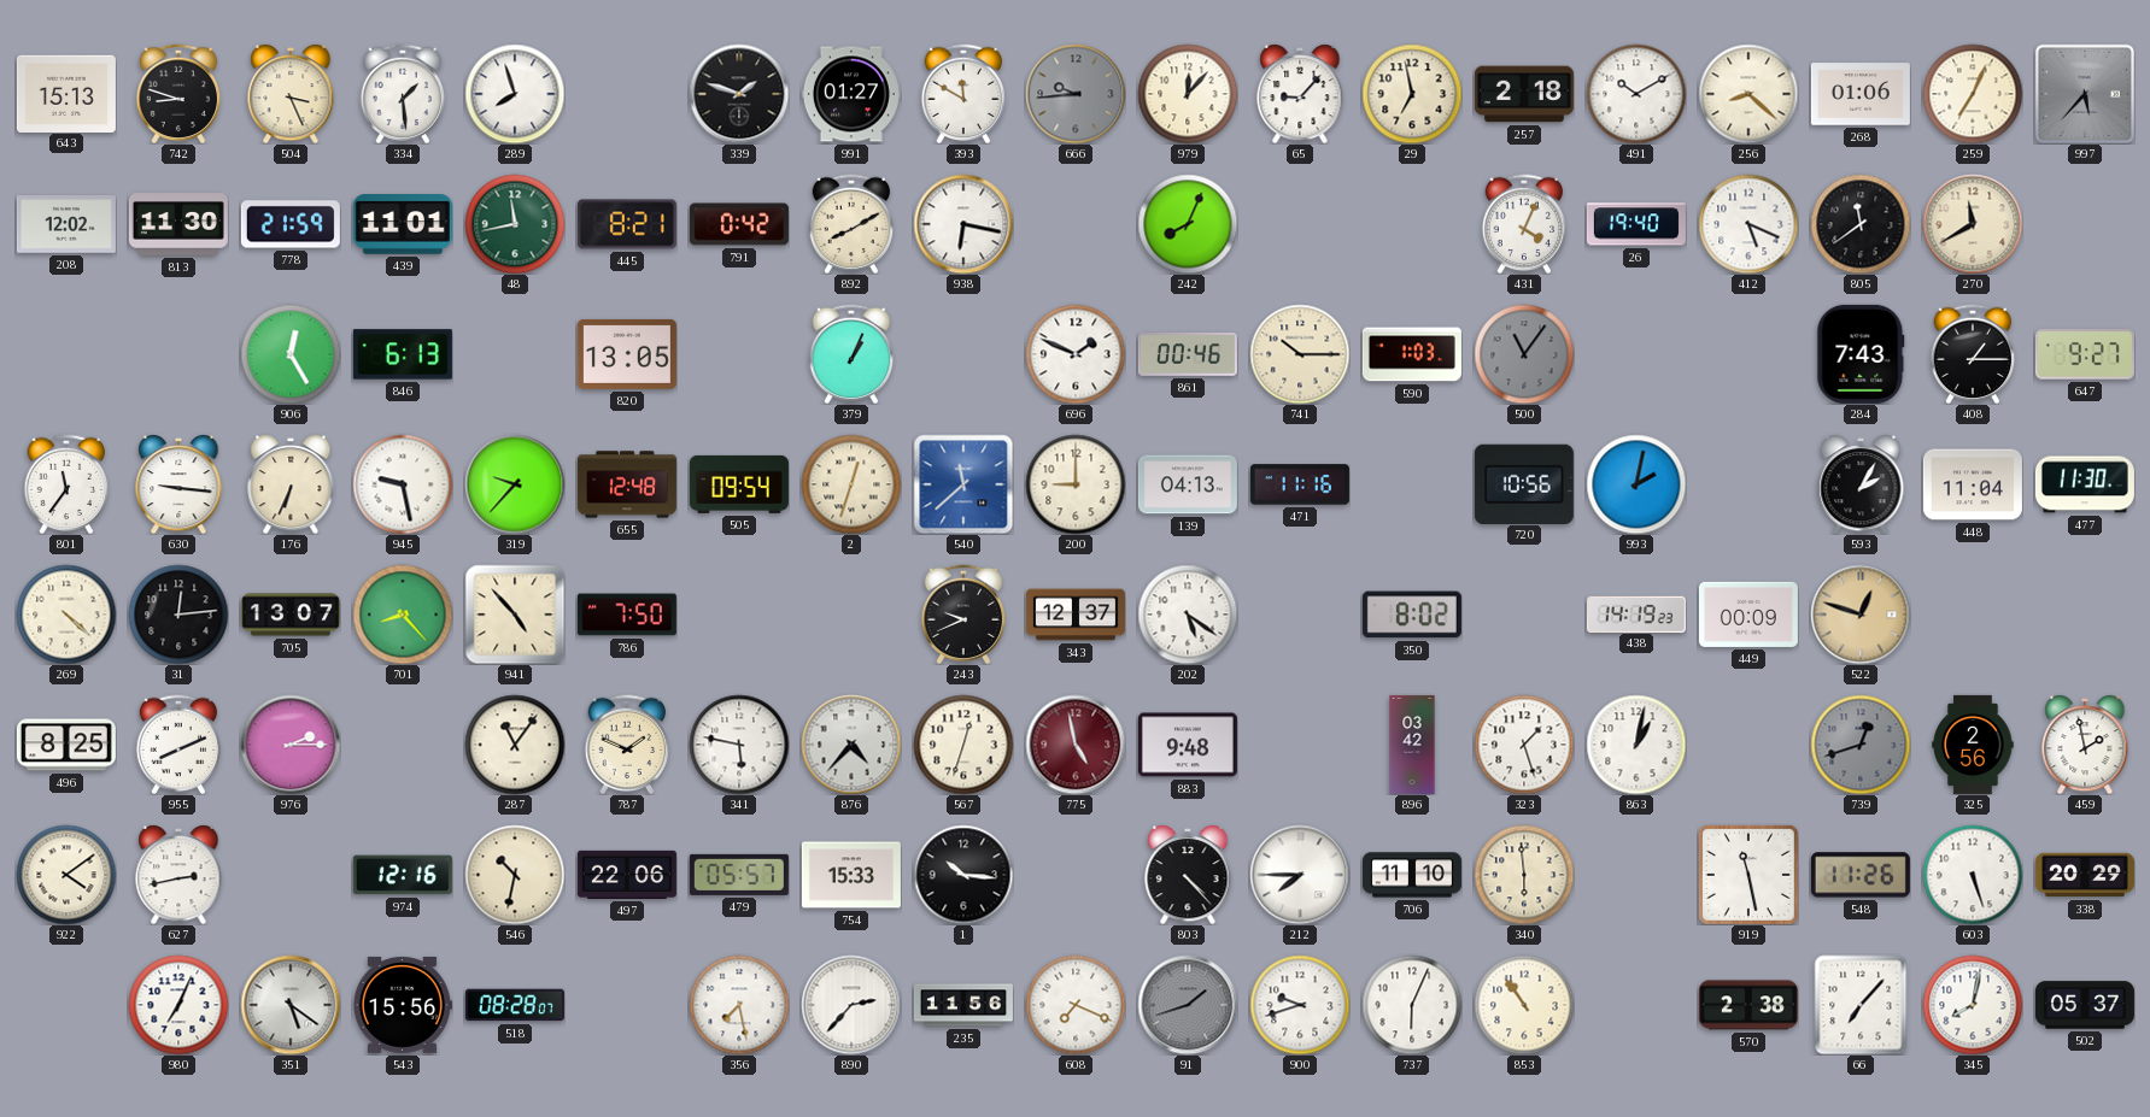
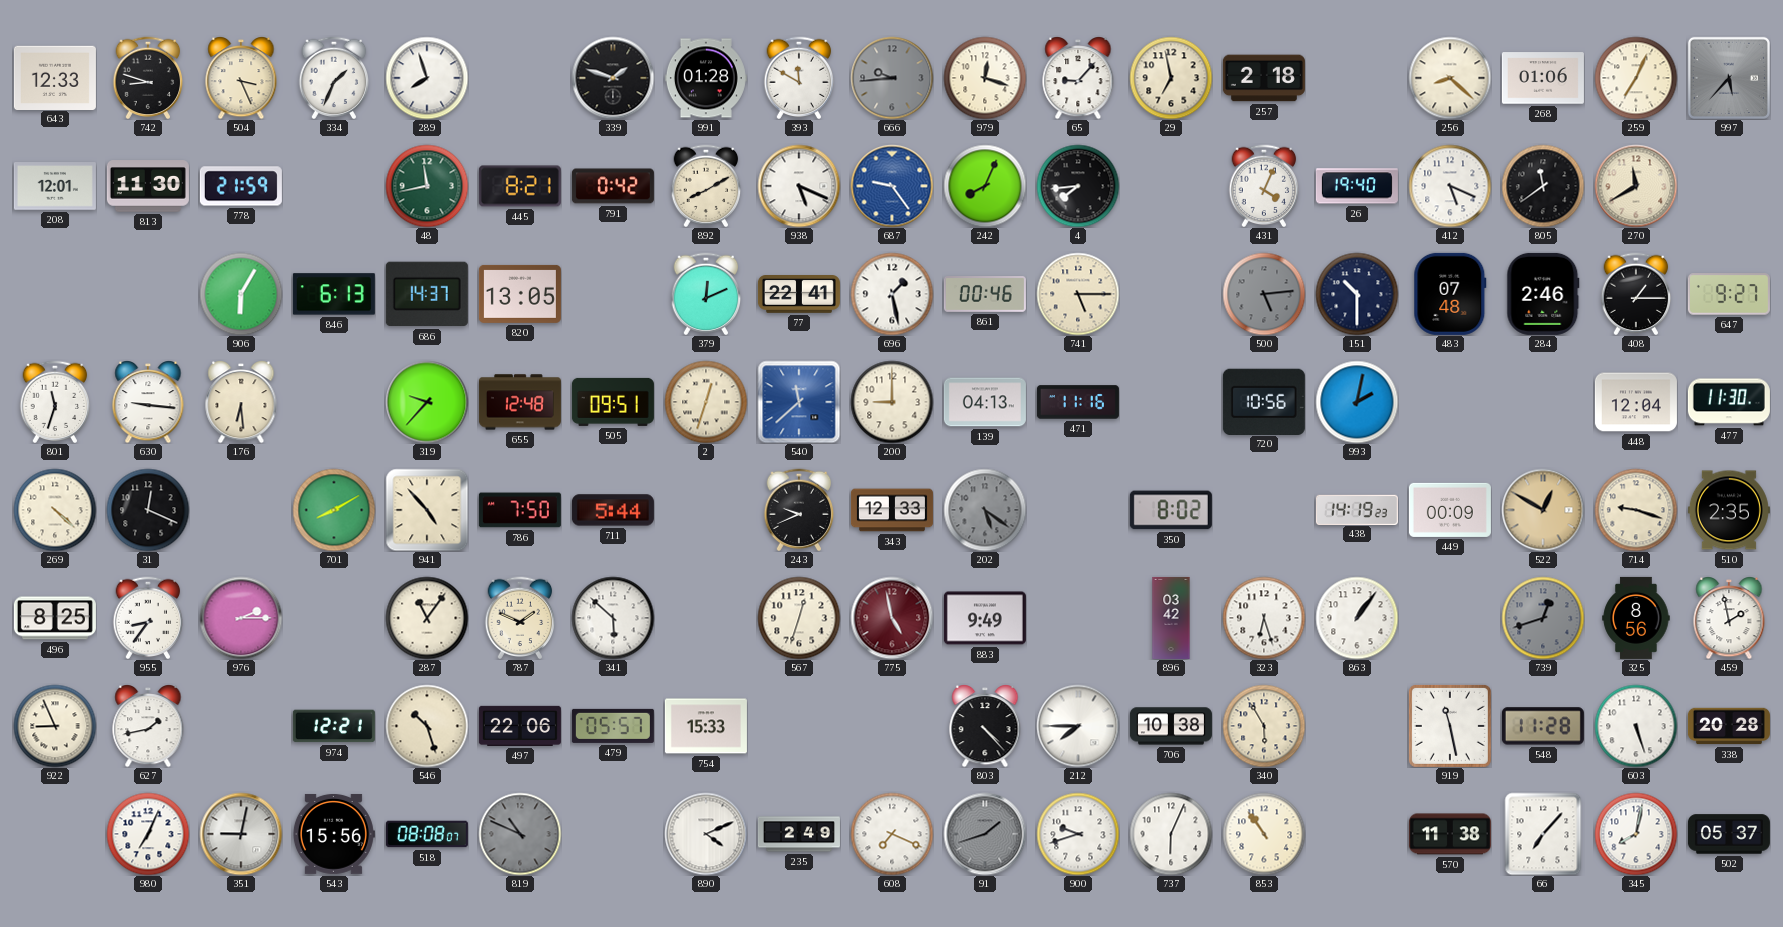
643: 15:13 -> 12:33
334: 1:29 -> 1:34
991: 01:27 -> 01:28
979: 12:07 -> 12:18
491: 10:10 -> none
208: 12:02 -> 12:01
439: 11:01 -> none
938: 6:17 -> 5:19
687: none -> 9:24
4: none -> 7:44
906: 12:25 -> 6:05
686: none -> 14:37
379: 1:04 -> 12:11
77: none -> 22:41
696: 1:49 -> 1:28
741: 10:15 -> 5:15
590: 1:03 -> none
500: 11:06 -> 5:14
151: none -> 10:30
483: none -> 07:48
284: 7:43 -> 2:46
801: 11:36 -> 11:33
176: 6:34 -> 6:29
945: 9:28 -> none
505: 09:54 -> 09:51
593: 2:05 -> none
448: 11:04 -> 12:04
31: 12:14 -> 12:19
705: 13:07 -> none
701: 8:23 -> 8:10
711: none -> 5:44
343: 12:37 -> 12:33
202 dial: white -> grey
522: 12:48 -> 12:50
714: none -> 9:18
510: none -> 2:35
955: 8:11 -> 8:36
341: 5:47 -> 5:52
876: 4:37 -> none
883: 9:48 -> 9:49
323: 1:27 -> 6:27
863: 1:02 -> 1:06
325: 2:56 -> 8:56
922: 4:09 -> 8:56
627: 2:43 -> 1:43
974: 12:16 -> 12:21
546: 10:32 -> 10:27
1: 10:16 -> none
706: 11:10 -> 10:38
340: 5:59 -> 5:55
548: 11:26 -> 11:28
338: 20:29 -> 20:28
351: 5:21 -> 9:02
518: 08:28 -> 08:08
819: none -> 10:49
356: 7:28 -> none
890: 2:37 -> 4:11
235: 11:56 -> 2:49
570: 2:38 -> 11:38
